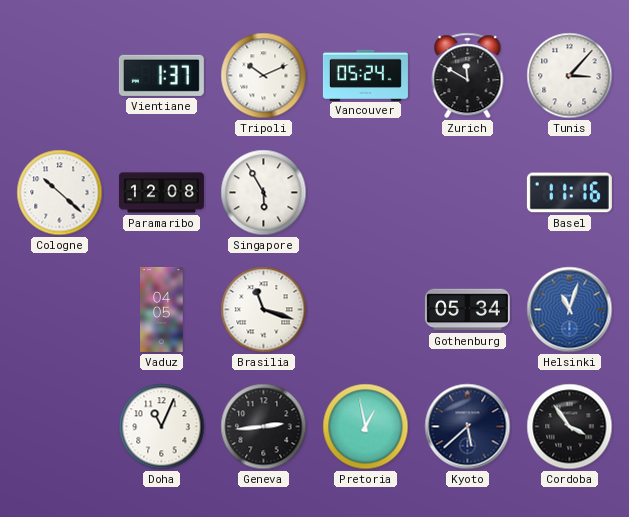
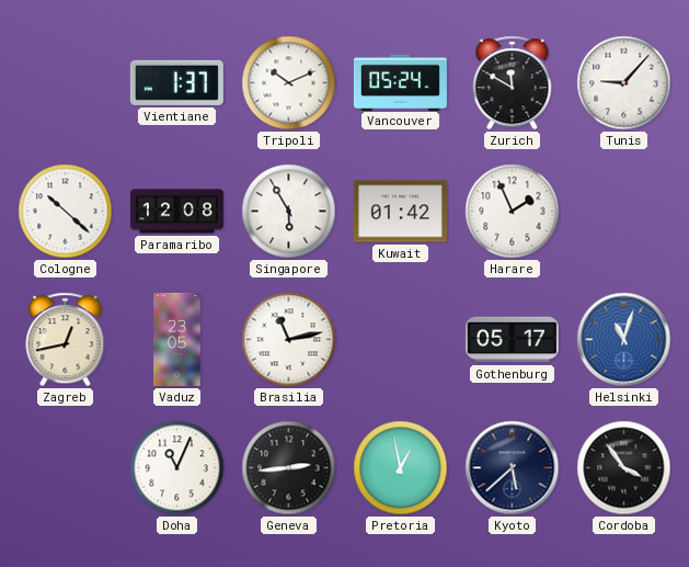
Tunis: 3:07 -> 9:07
Kuwait: none -> 01:42
Harare: none -> 1:56
Basel: 11:16 -> none
Zagreb: none -> 12:43
Vaduz: 04:05 -> 23:05
Brasilia: 11:18 -> 11:13
Gothenburg: 05:34 -> 05:17
